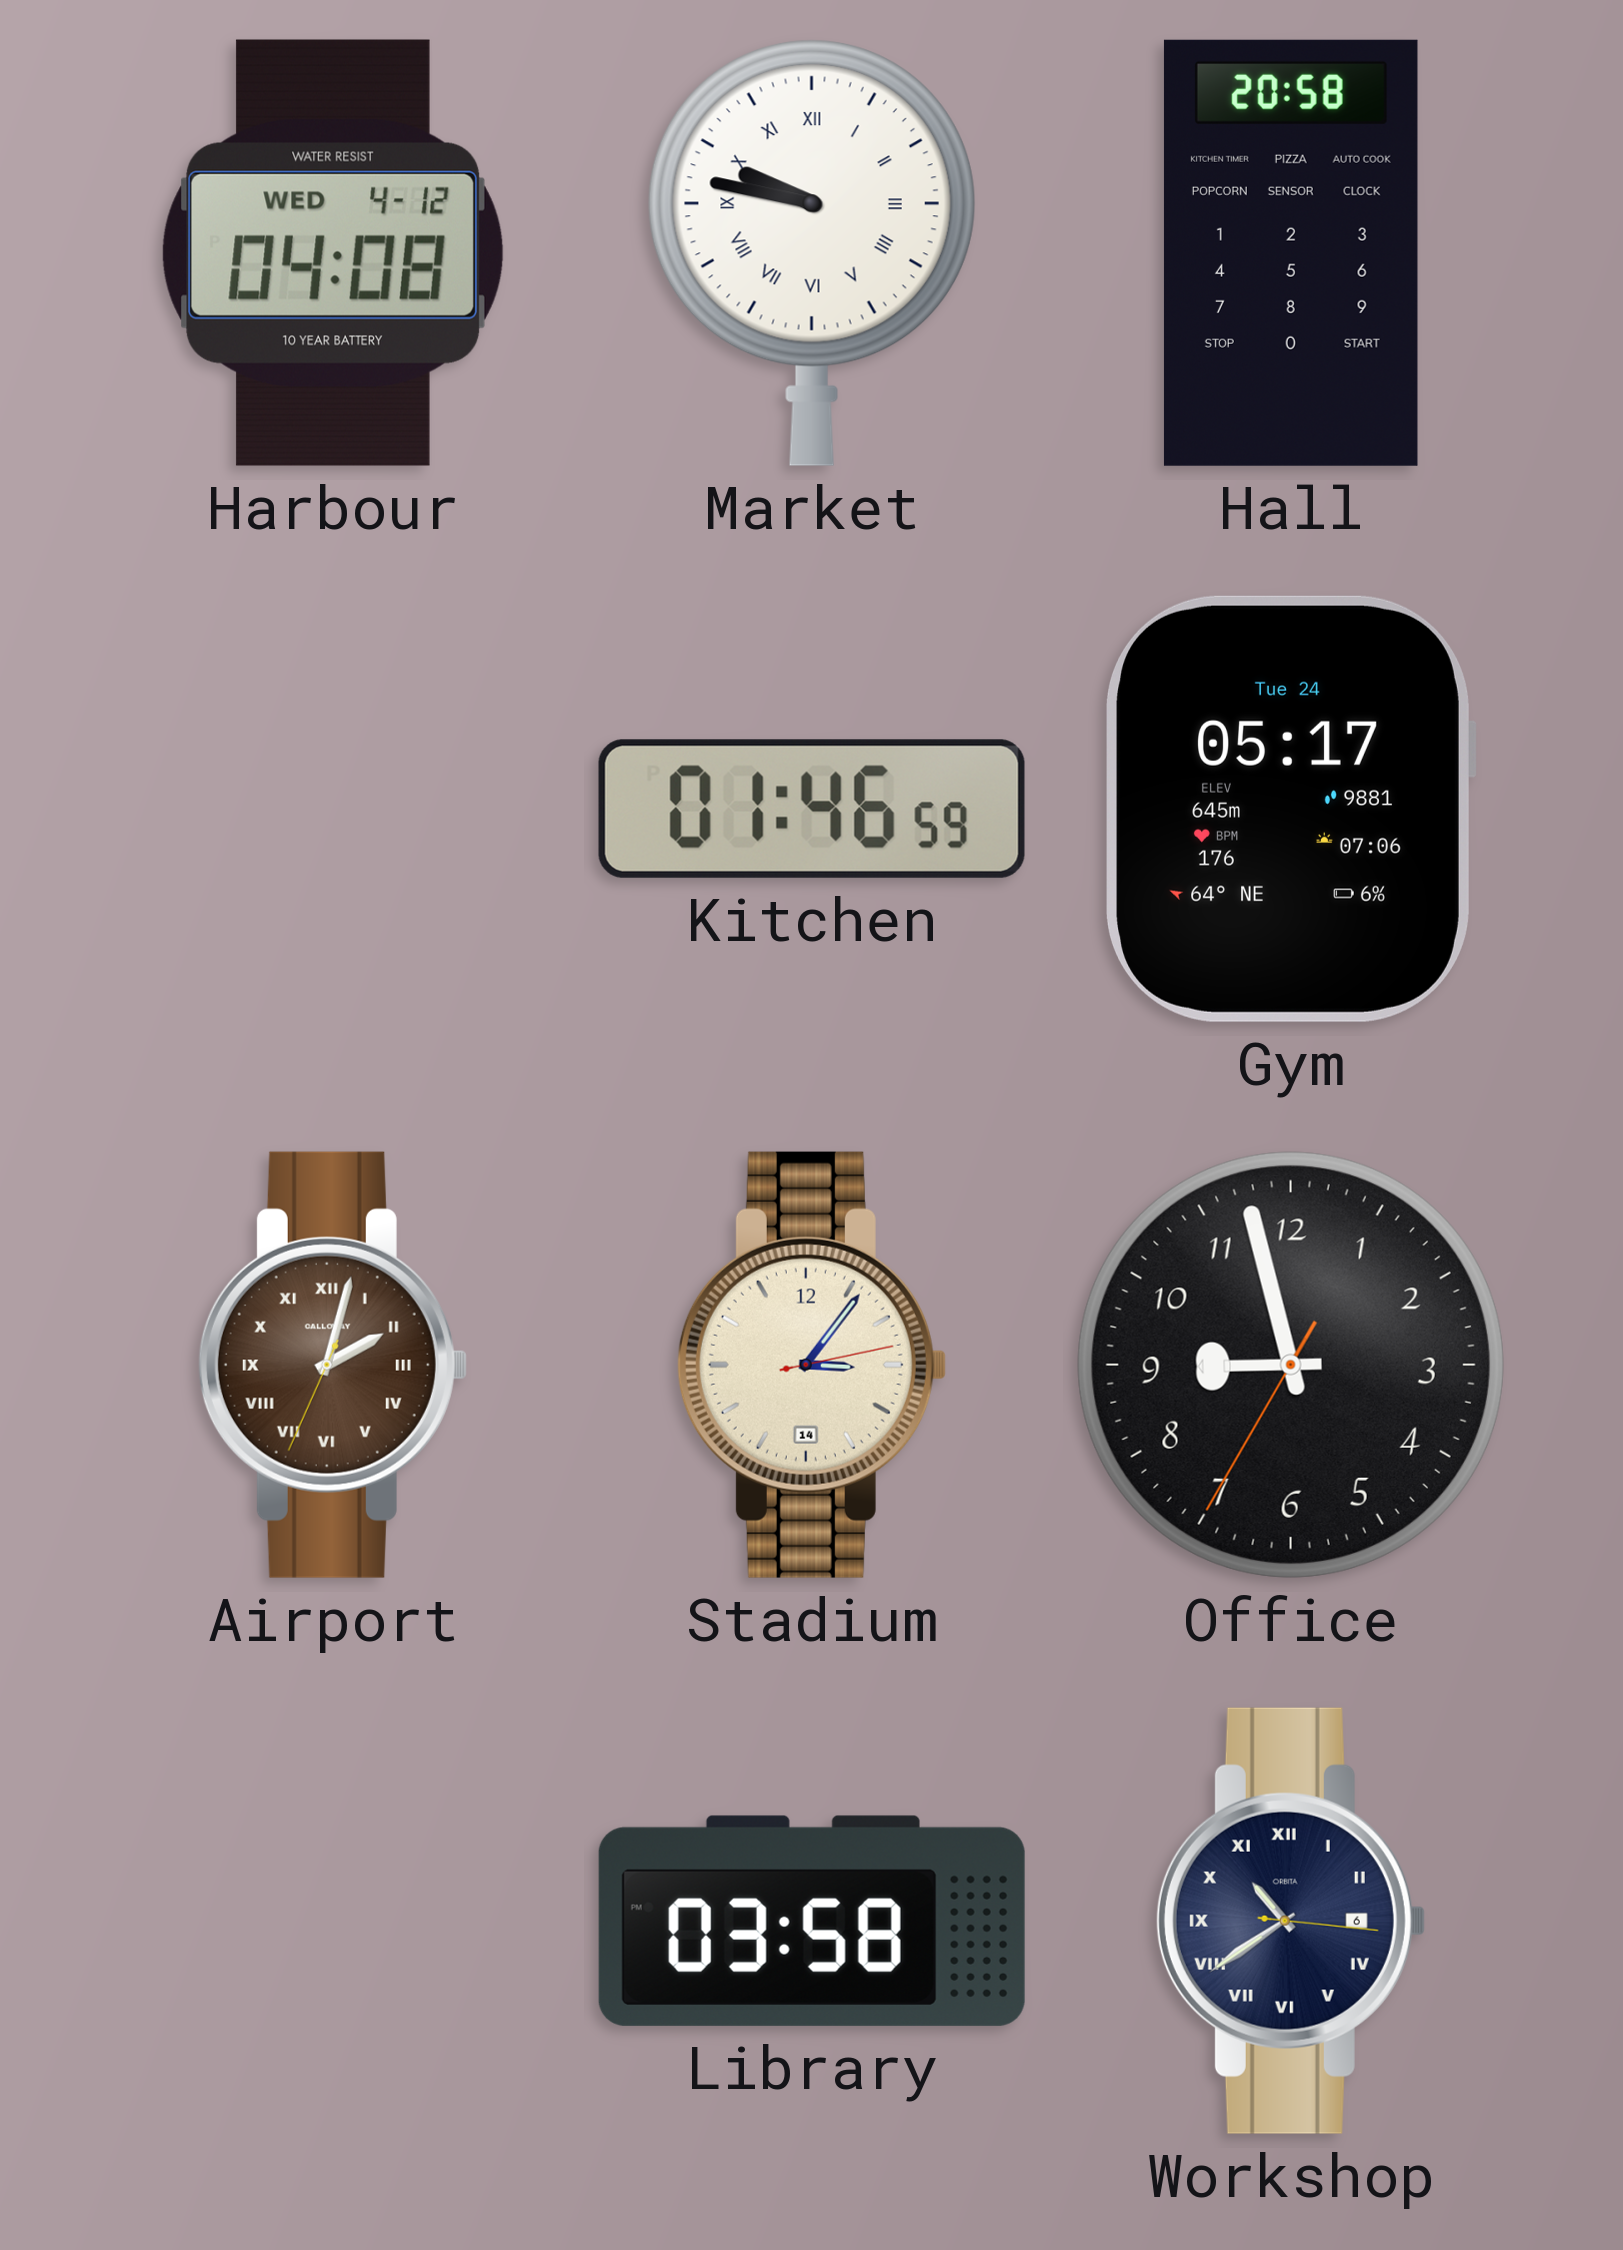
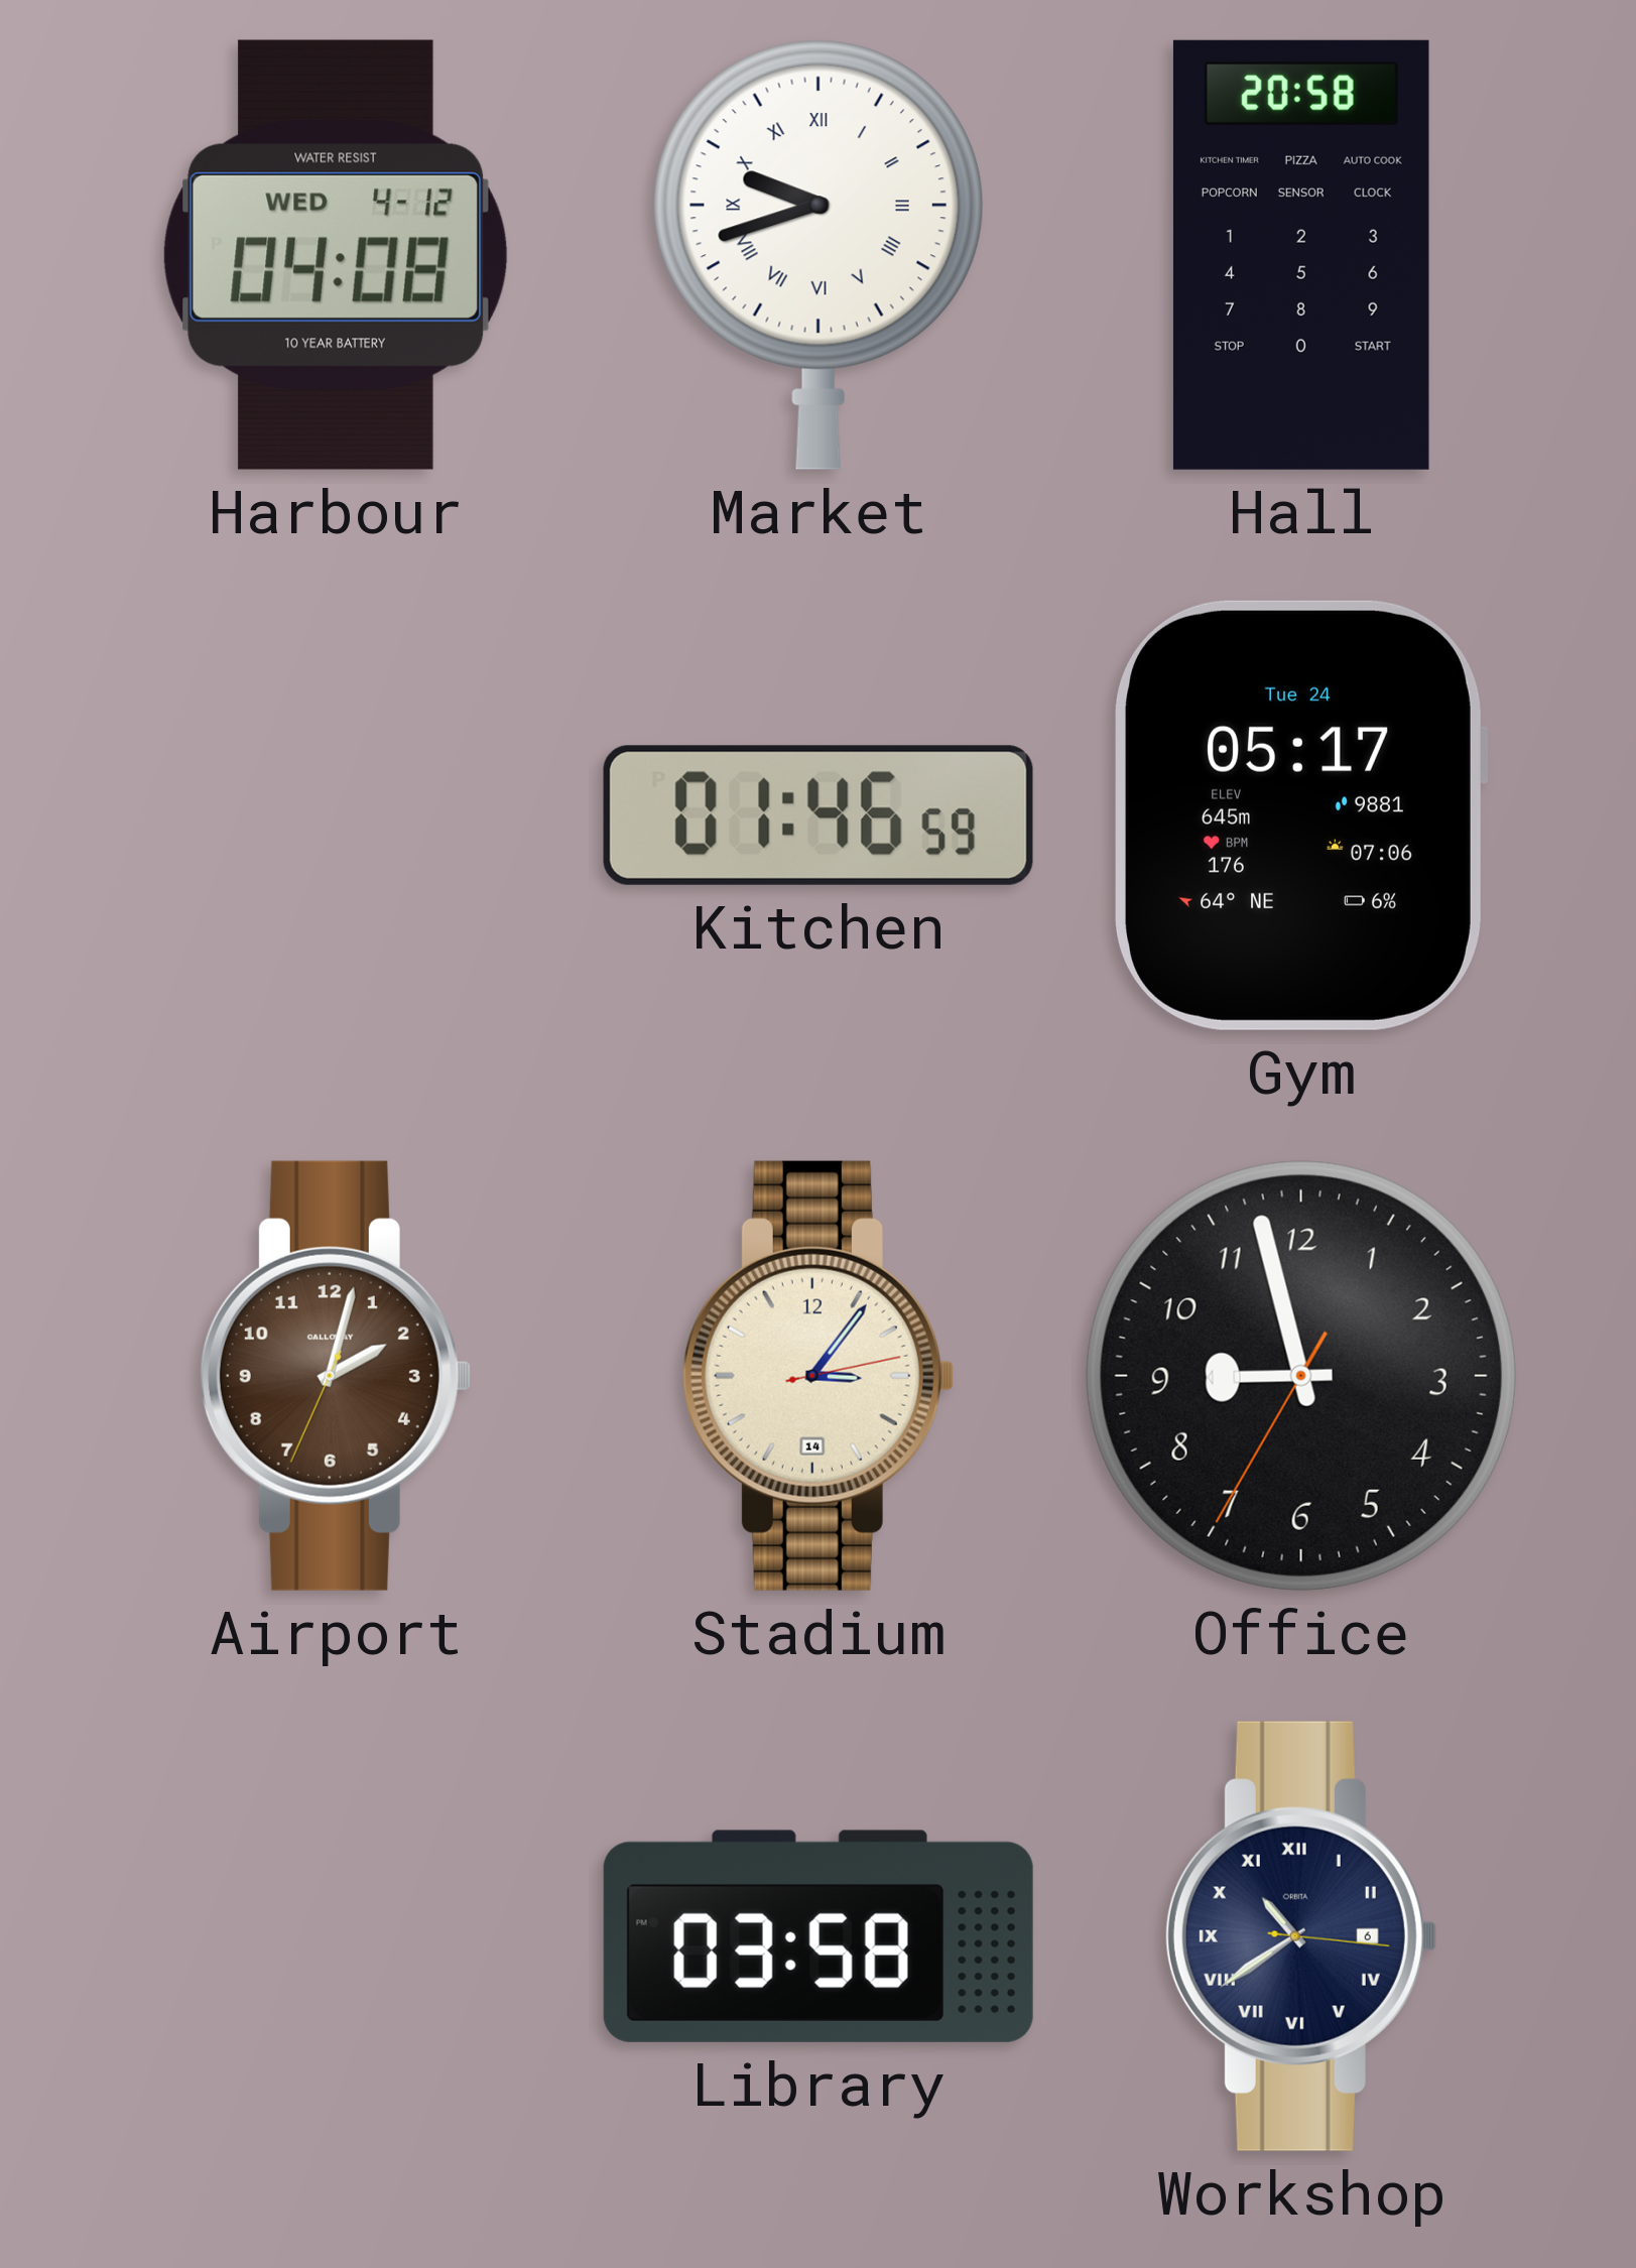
Market: 9:47 -> 9:42
Airport numerals: Roman -> Arabic
